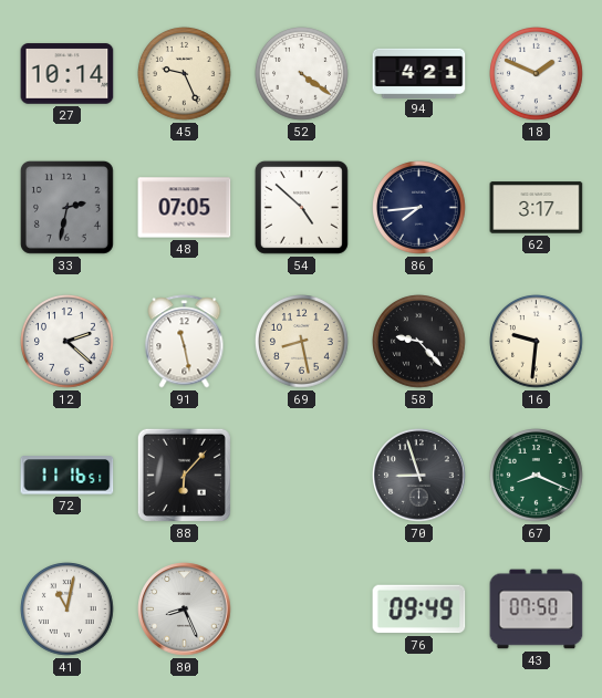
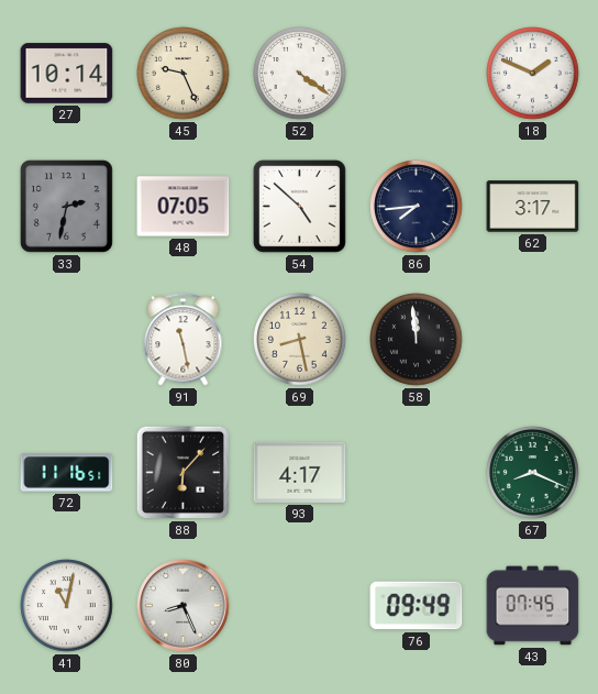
94: 4:21 -> none
12: 2:22 -> none
58: 9:23 -> 11:59
16: 9:31 -> none
93: none -> 4:17
70: 8:57 -> none
43: 07:50 -> 07:45
